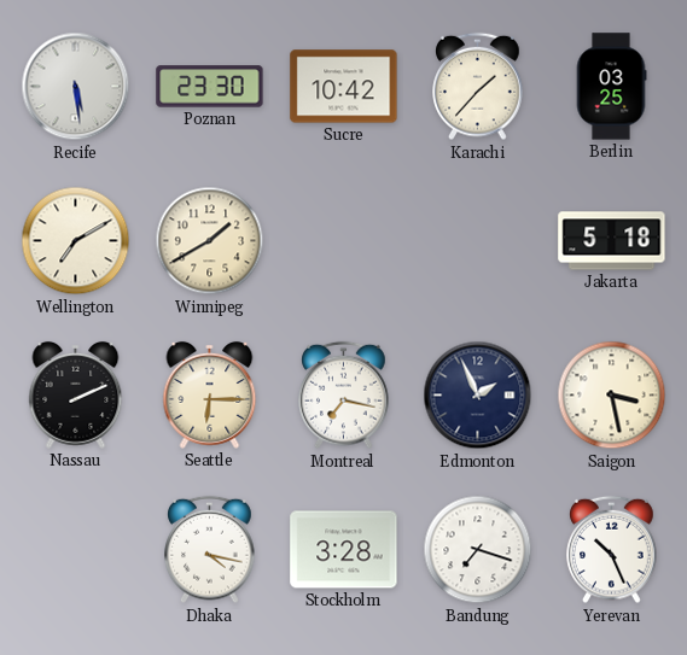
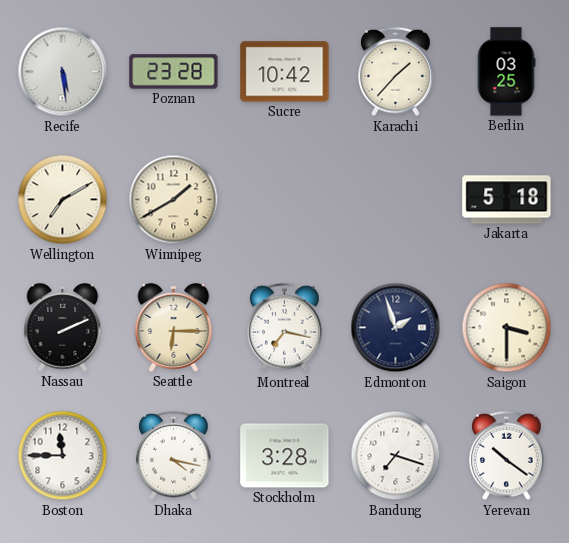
Poznan: 23:30 -> 23:28
Edmonton: 1:56 -> 1:57
Saigon: 3:28 -> 3:30
Boston: none -> 11:45
Yerevan: 10:26 -> 10:21
